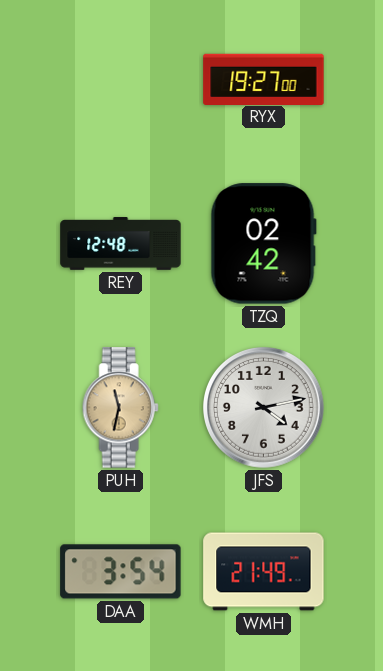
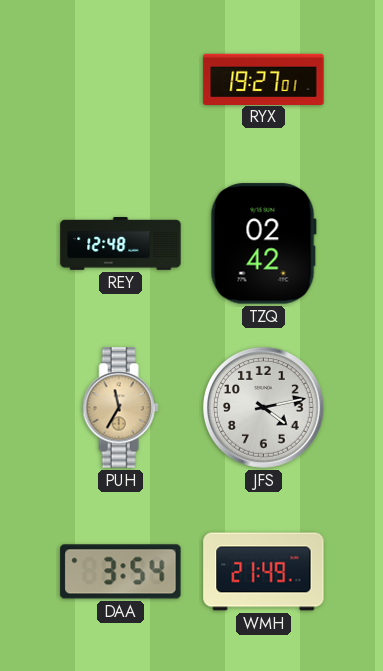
RYX: 19:27:00 -> 19:27:01
PUH: 11:32 -> 11:35
